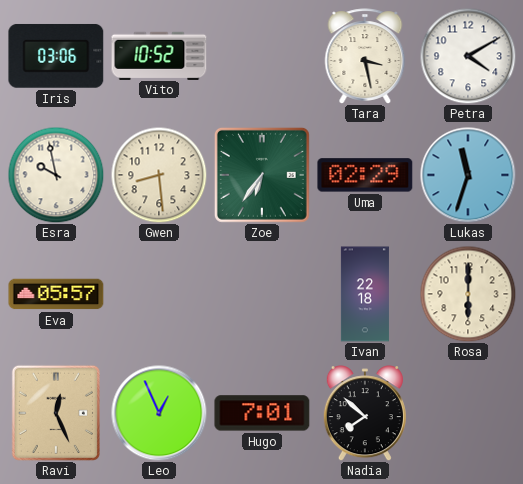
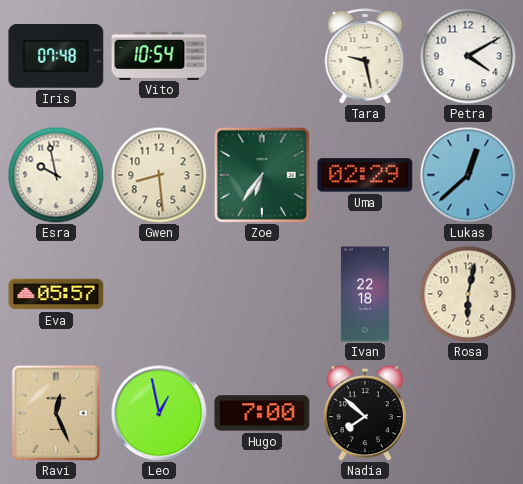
Iris: 03:06 -> 07:48
Vito: 10:52 -> 10:54
Tara: 3:28 -> 9:28
Lukas: 11:33 -> 12:38
Rosa: 6:00 -> 6:02
Leo: 12:56 -> 12:58
Hugo: 7:01 -> 7:00
